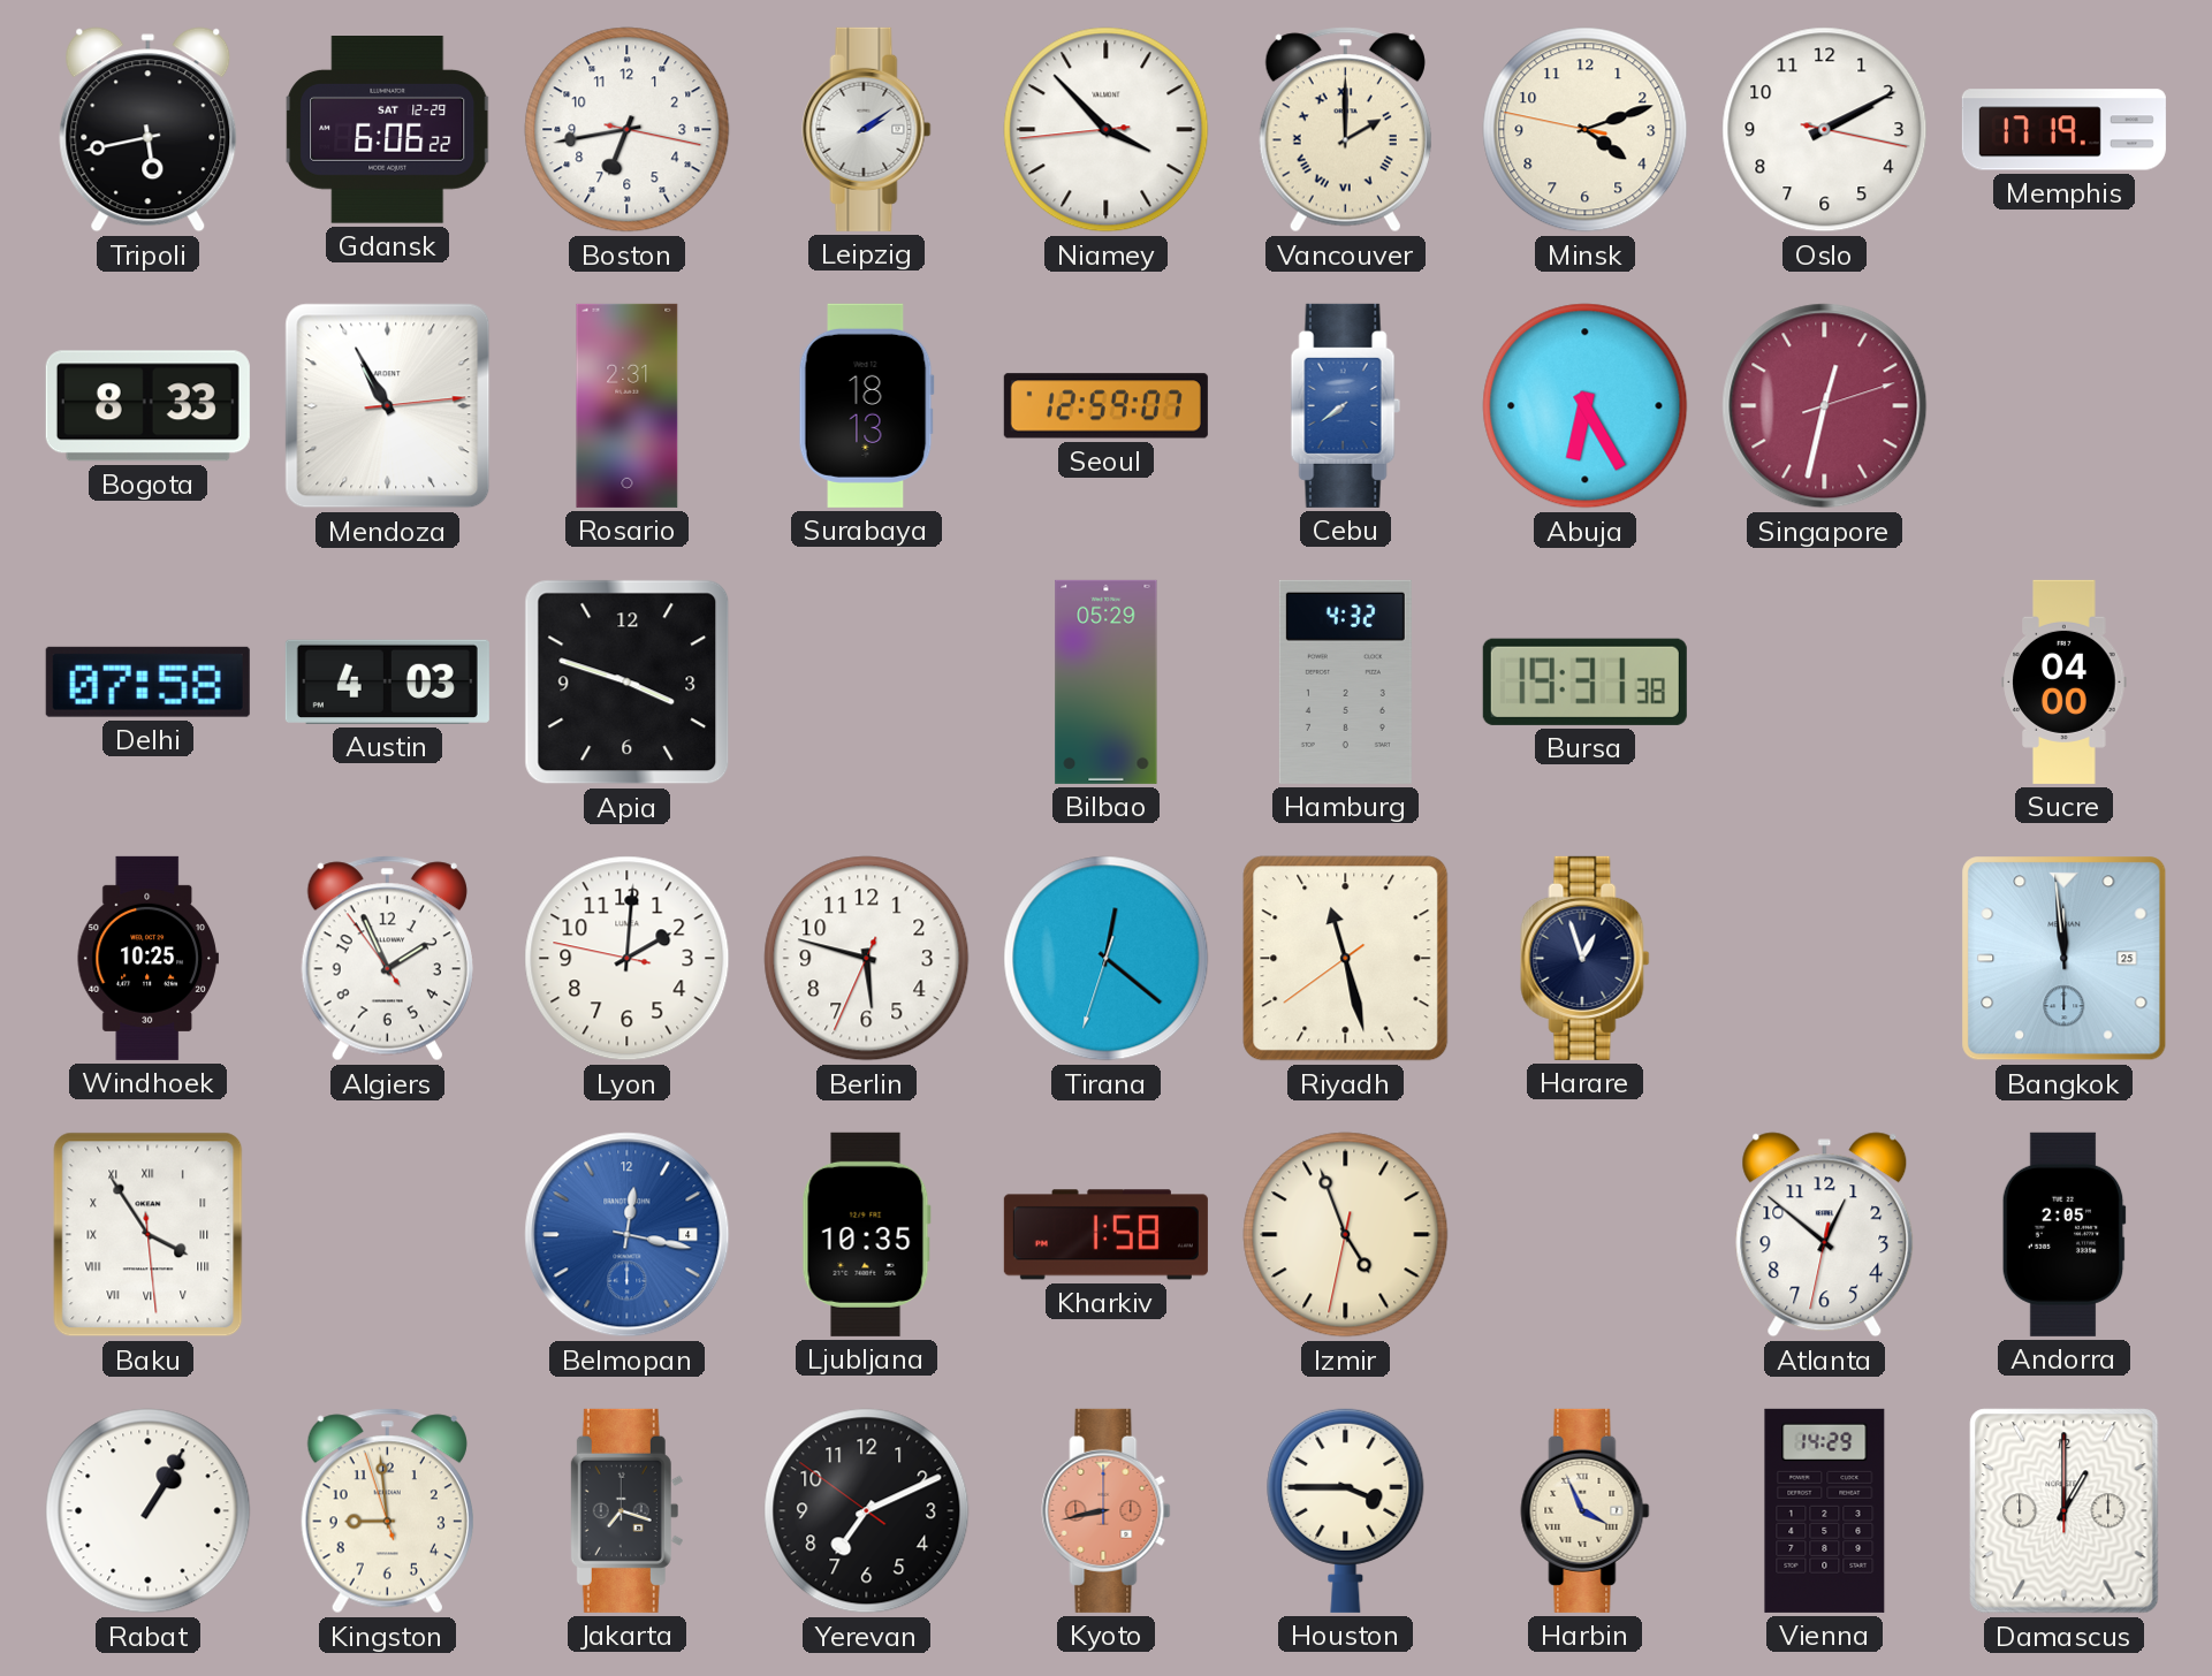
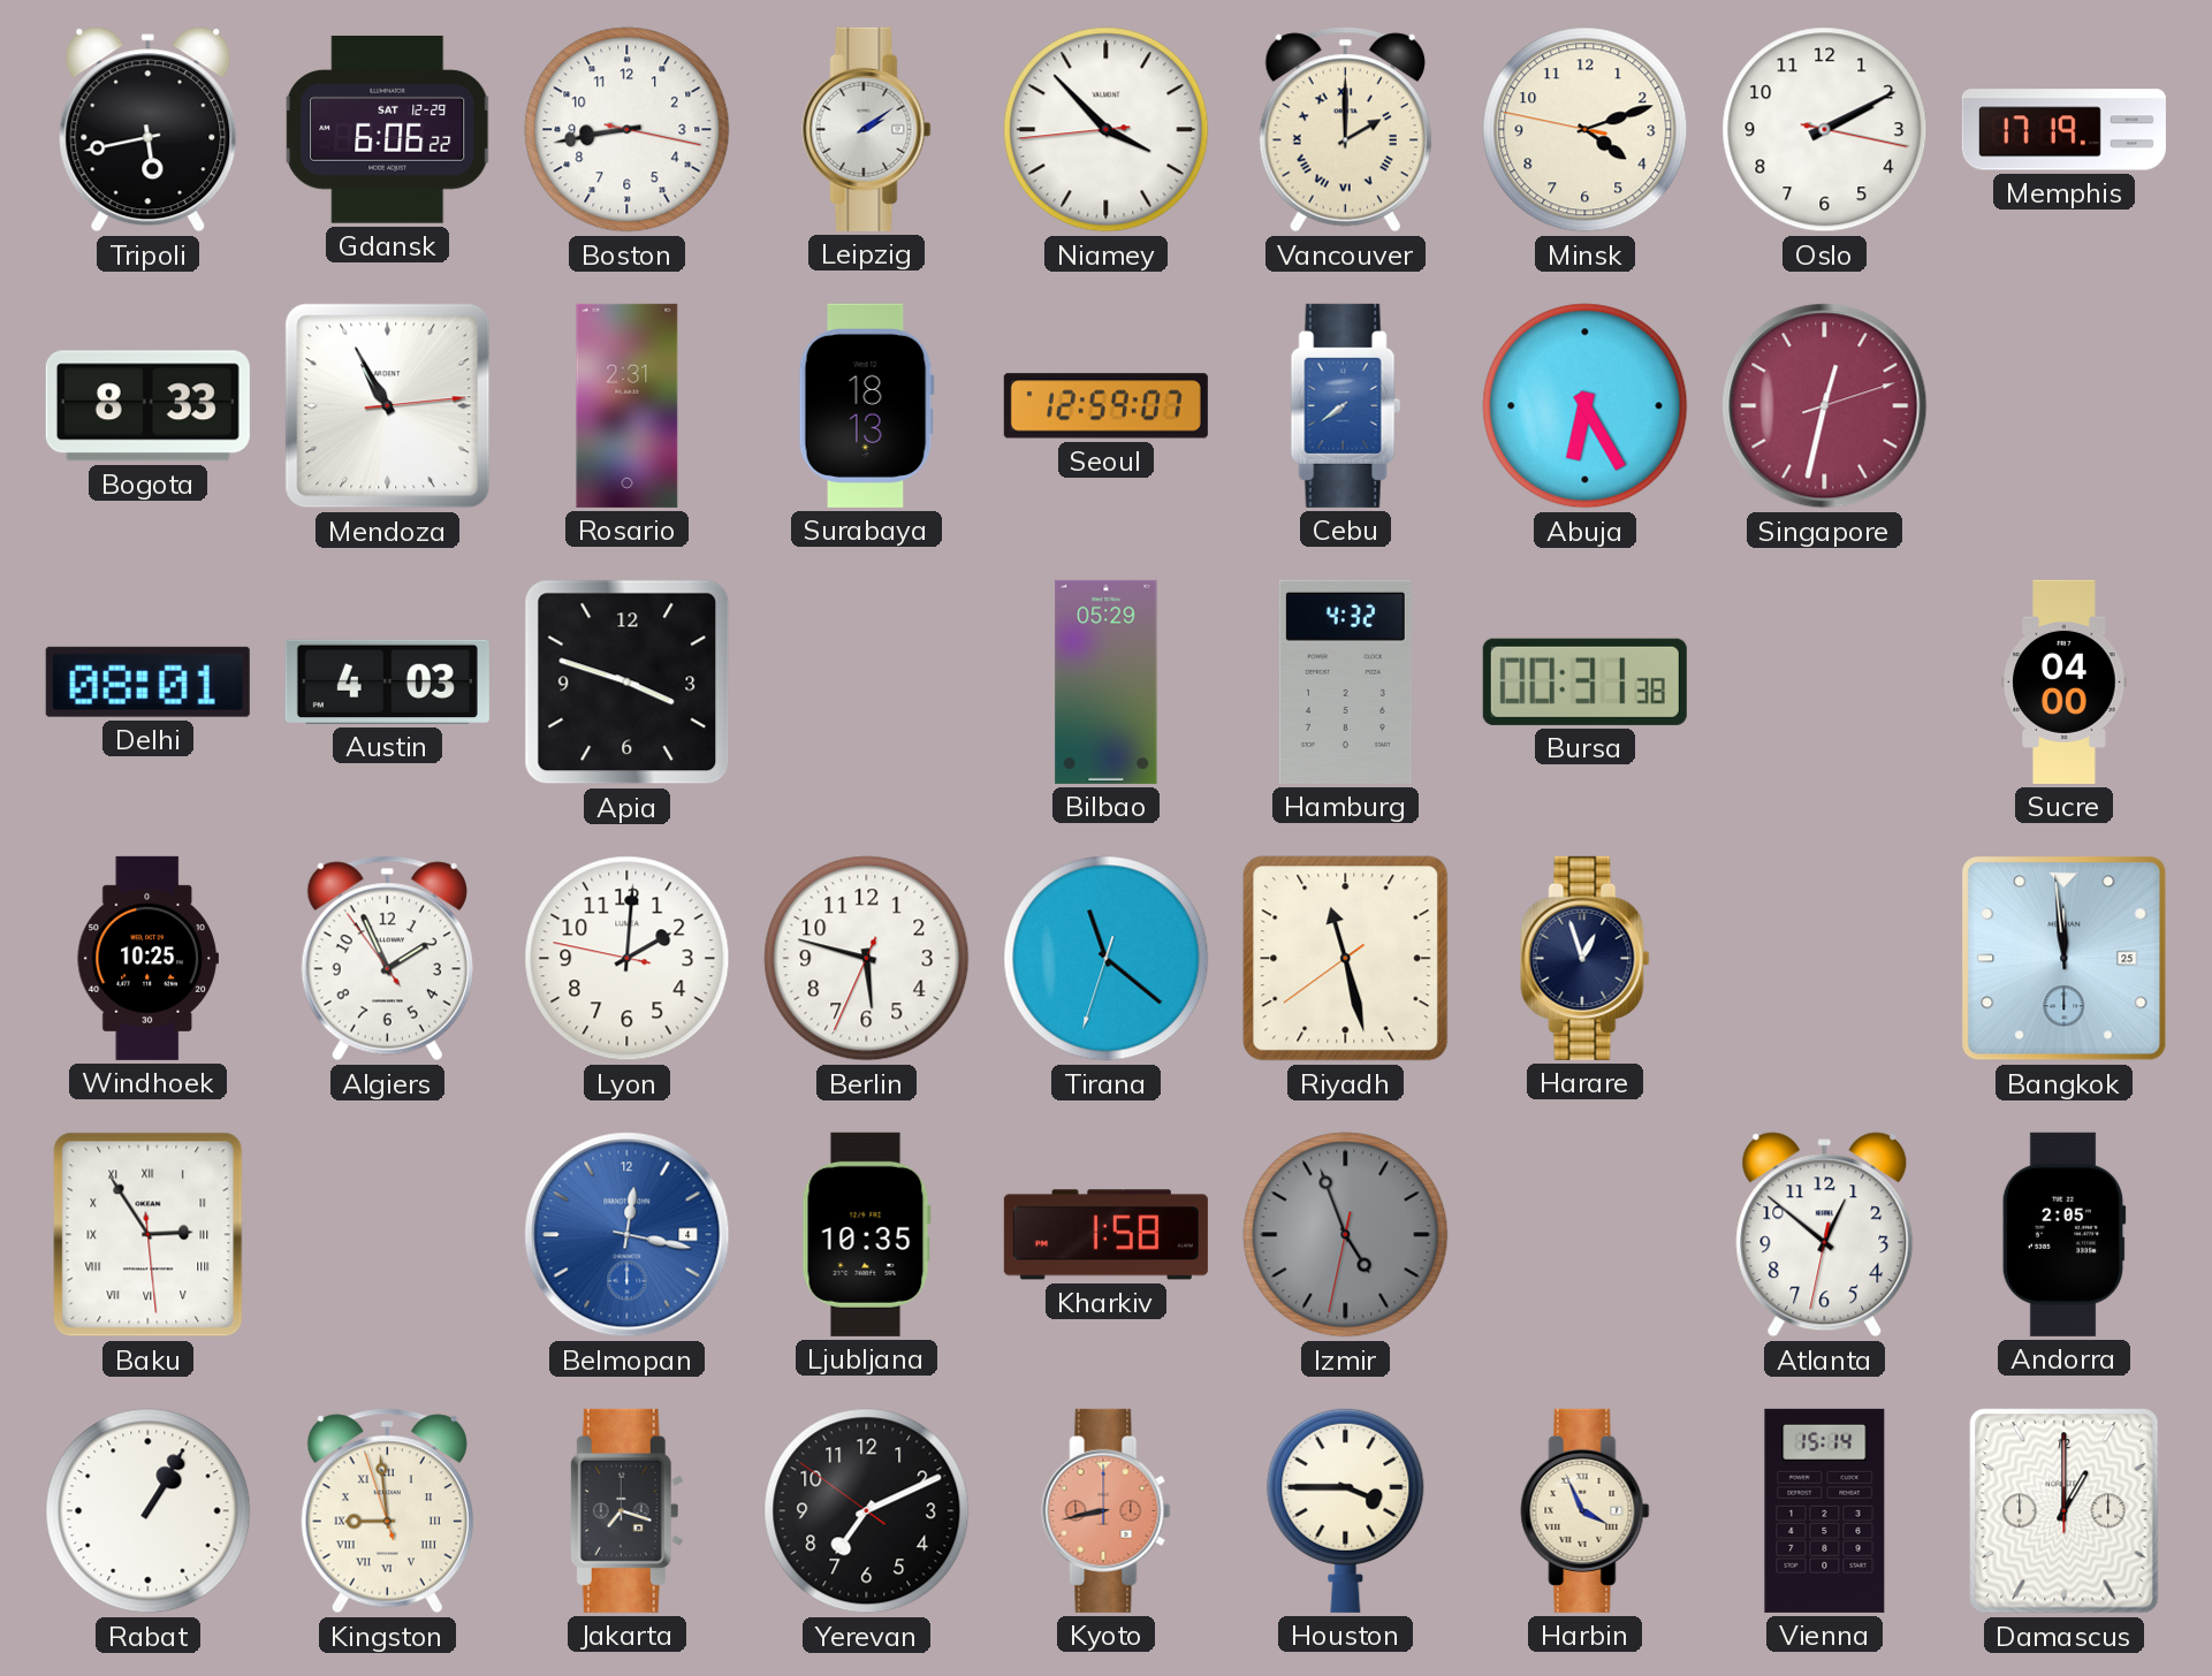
Boston: 6:43 -> 8:43
Delhi: 07:58 -> 08:01
Bursa: 19:31 -> 00:31
Tirana: 12:21 -> 11:21
Baku: 3:54 -> 2:54
Izmir dial: cream -> grey
Kingston numerals: Arabic -> Roman
Vienna: 14:29 -> 15:14
